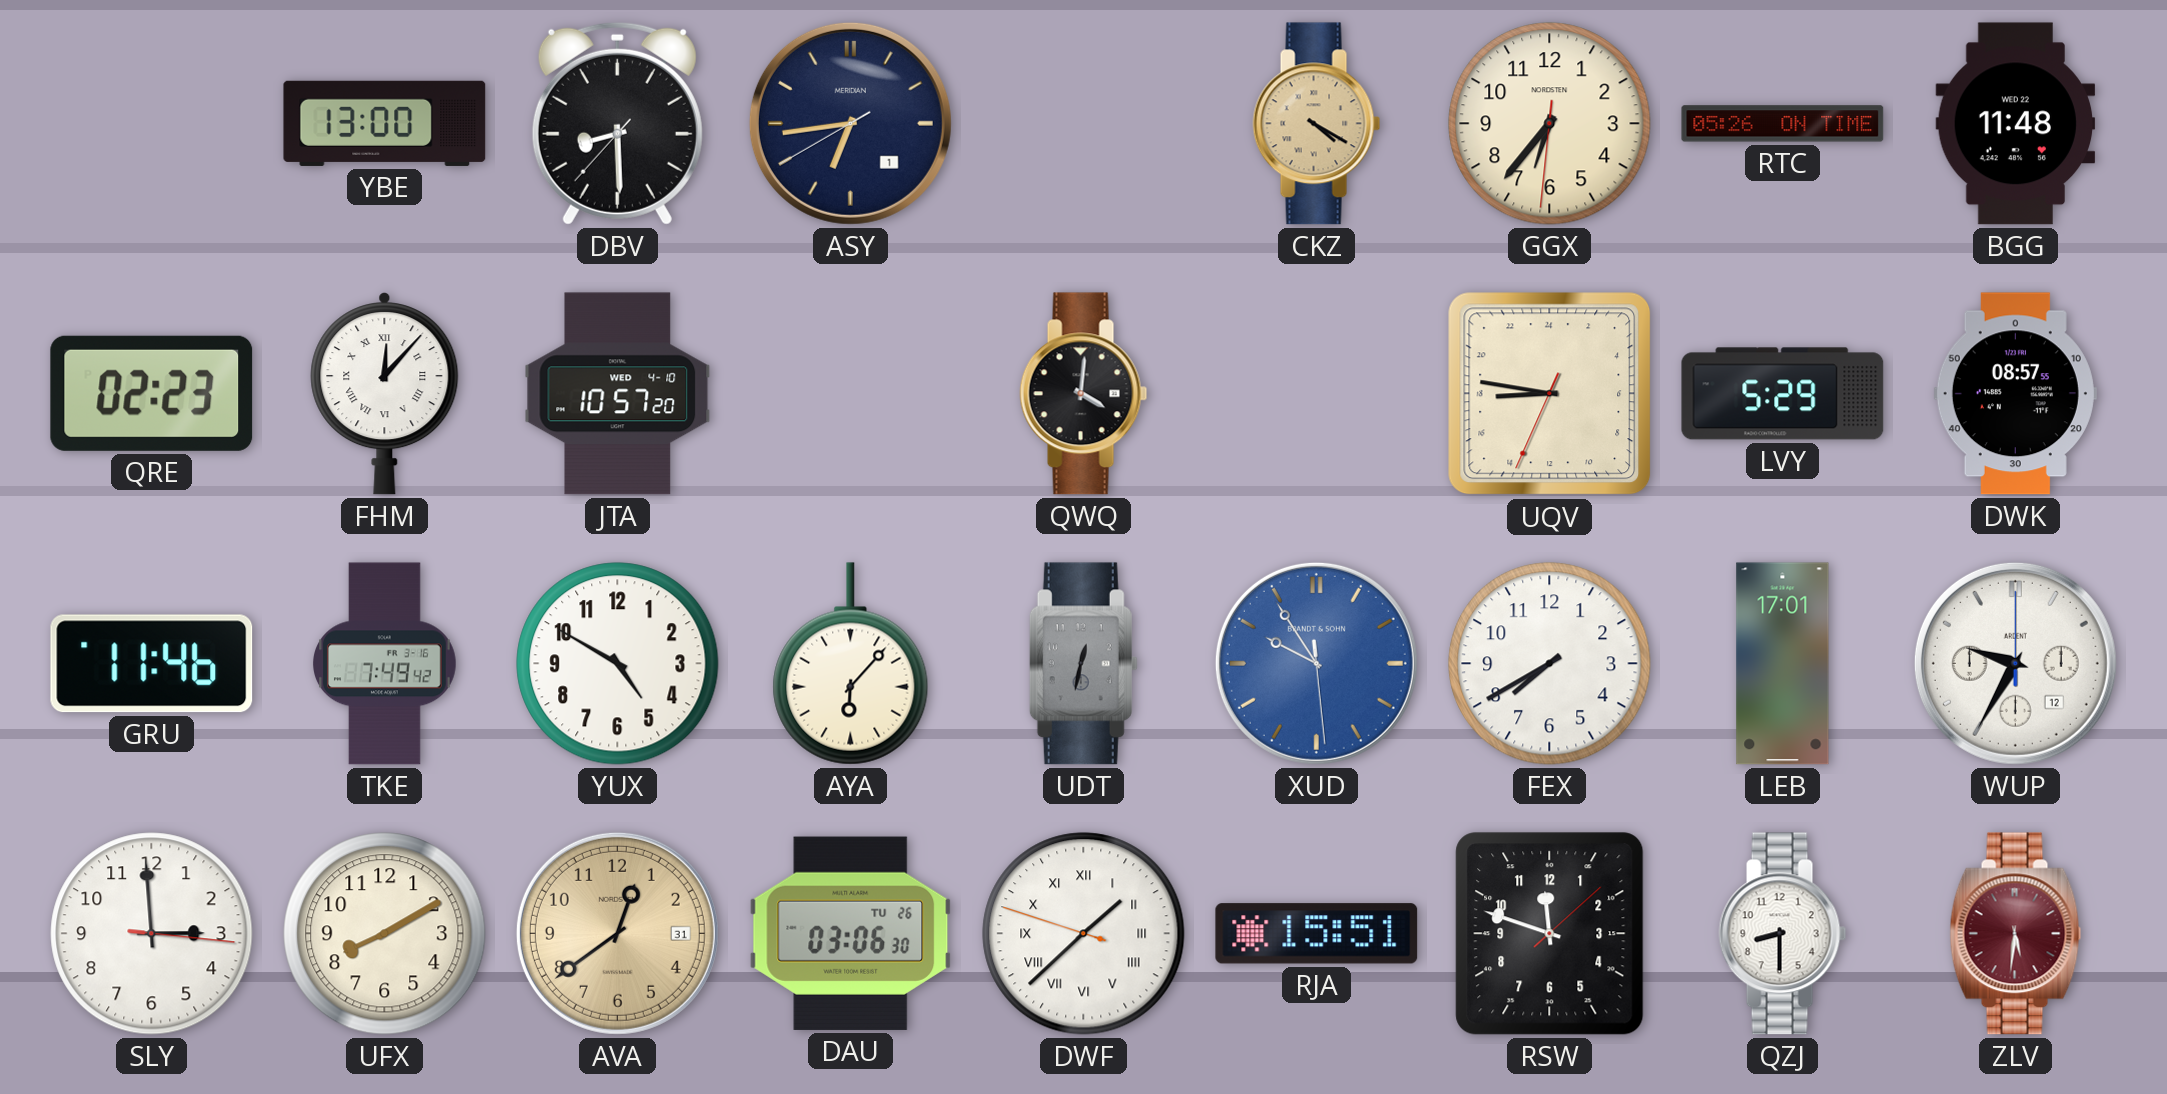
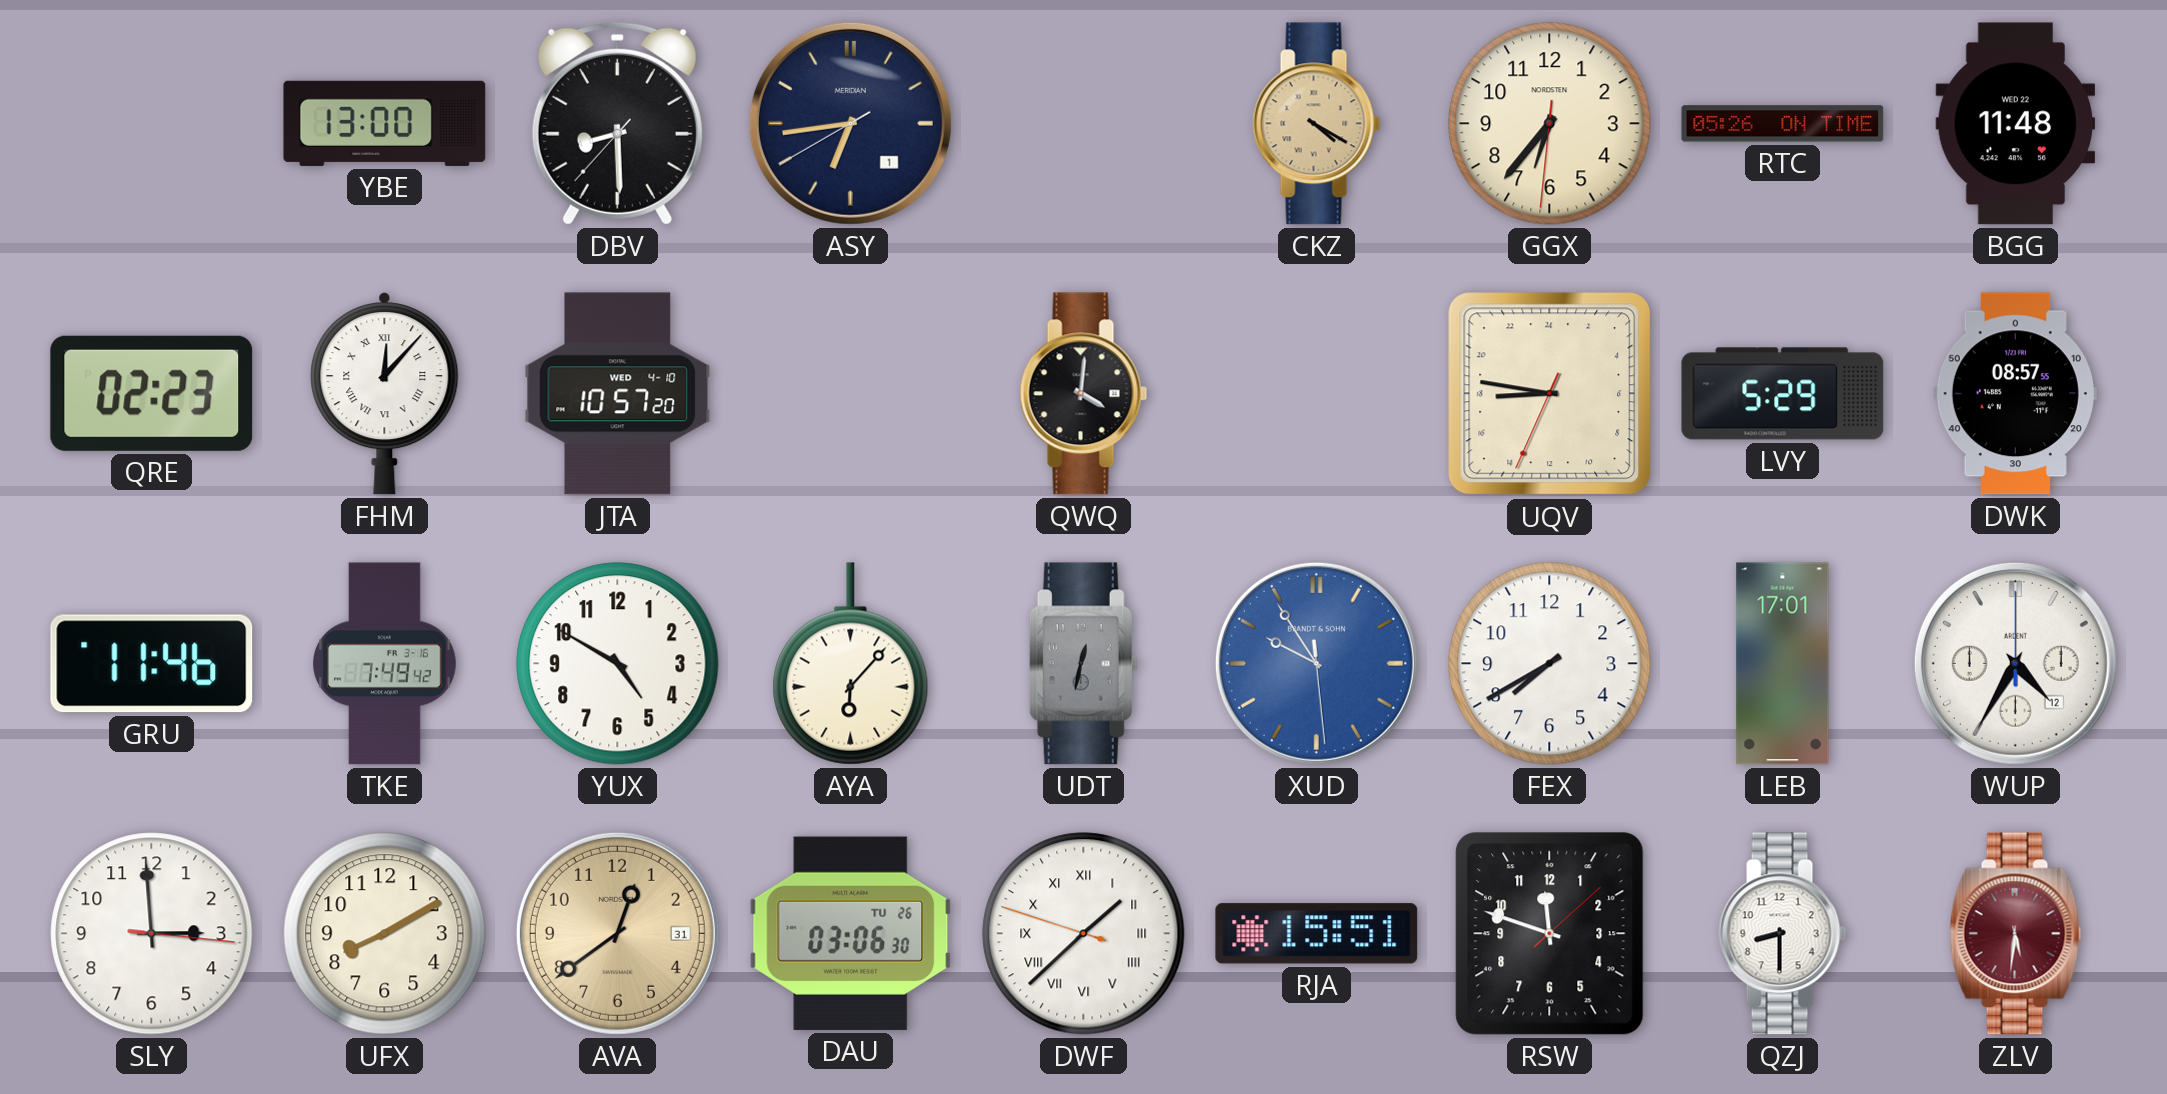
WUP: 9:35 -> 4:35
